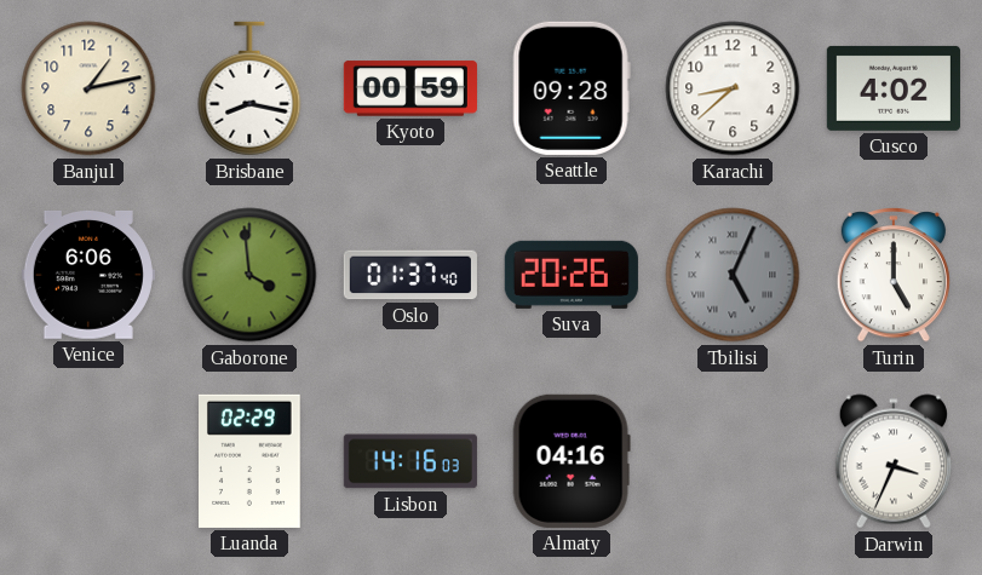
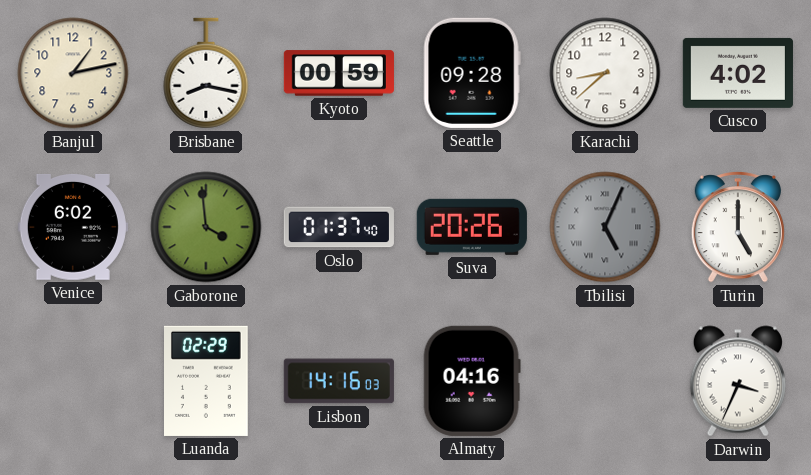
Venice: 6:06 -> 6:02
